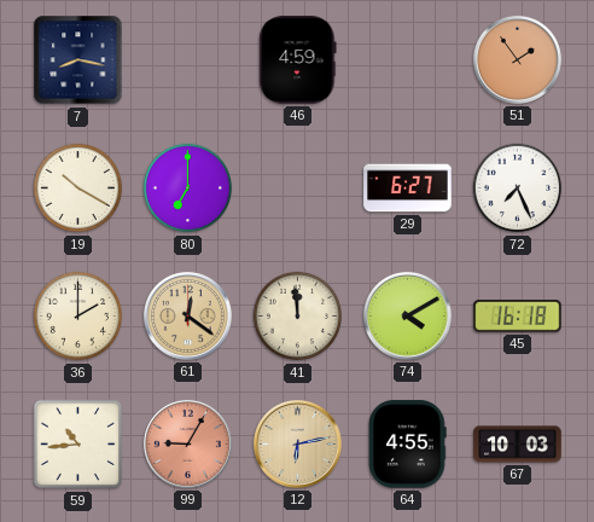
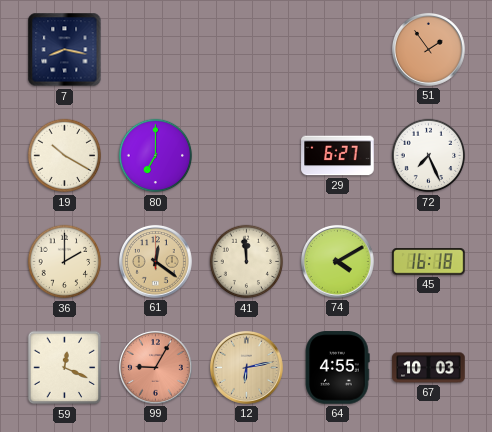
46: 4:59 -> none
59: 10:44 -> 12:19
